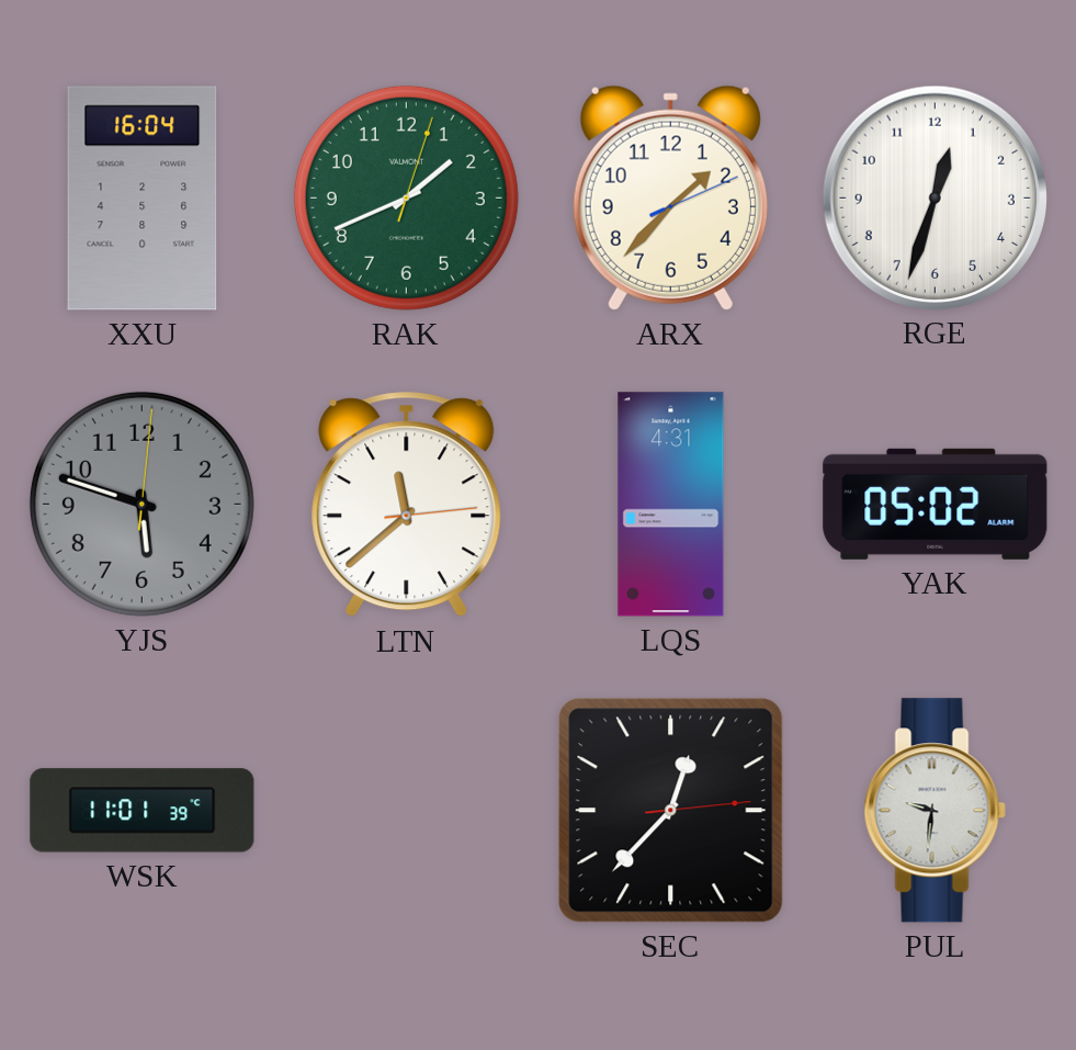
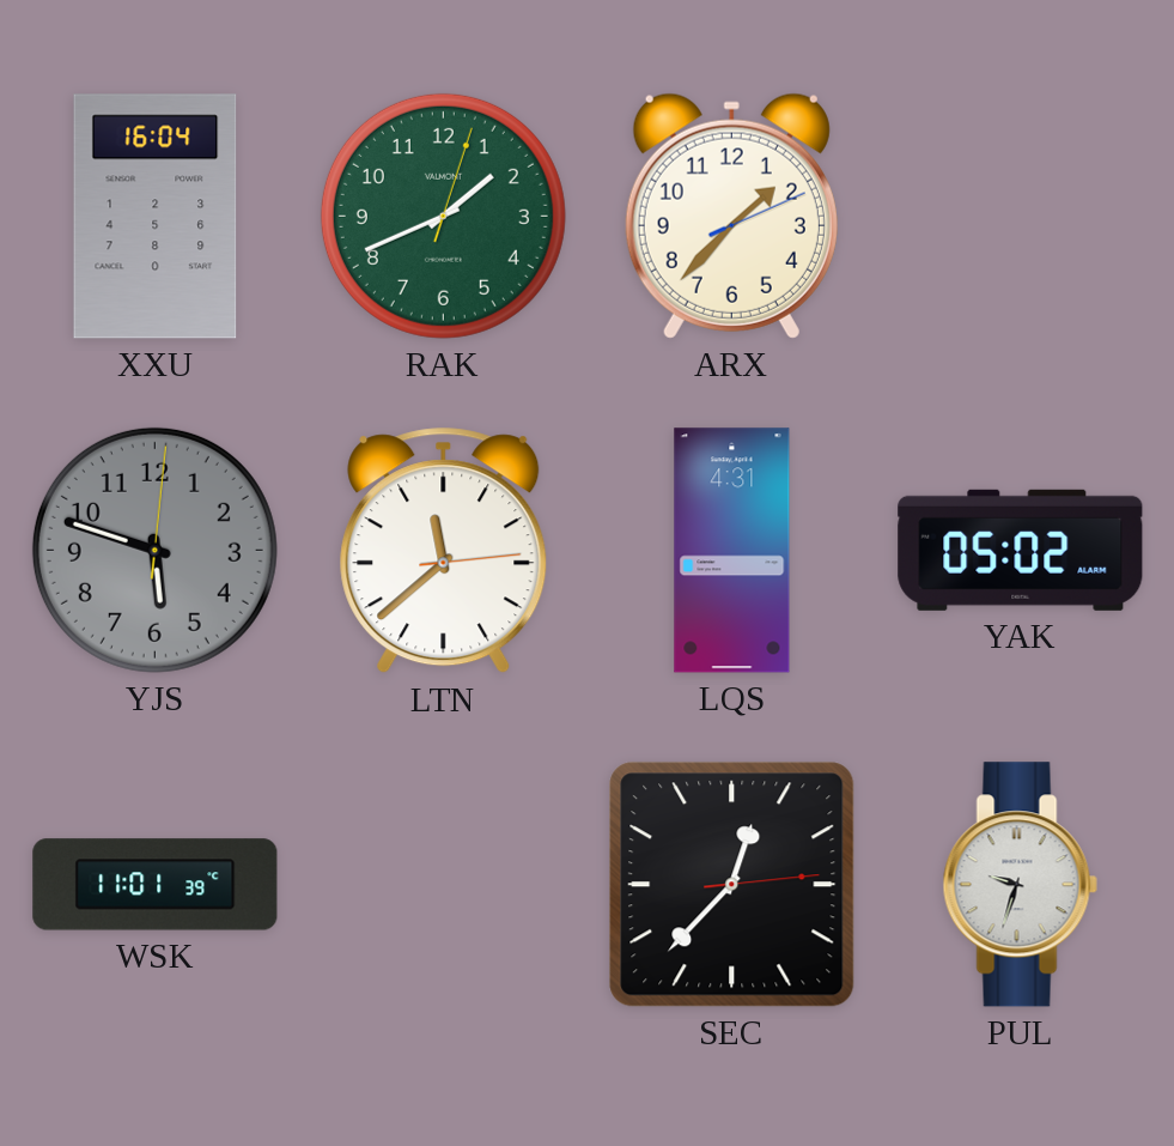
RGE: 12:33 -> none
PUL: 9:31 -> 9:33
